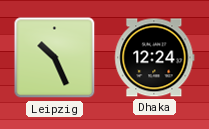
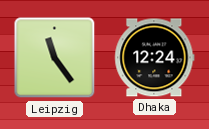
Leipzig: 10:26 -> 11:24
